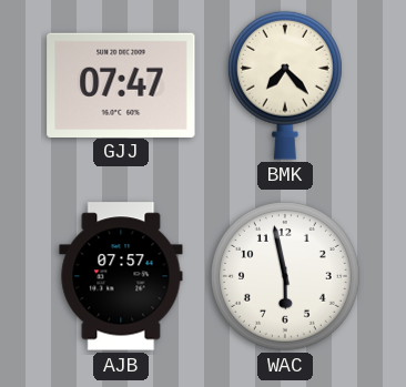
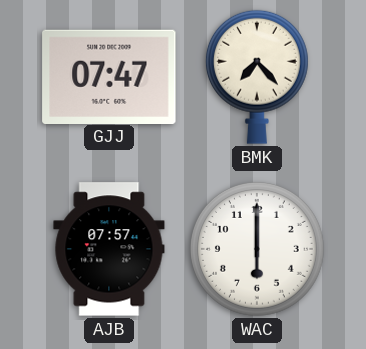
WAC: 5:58 -> 6:00
